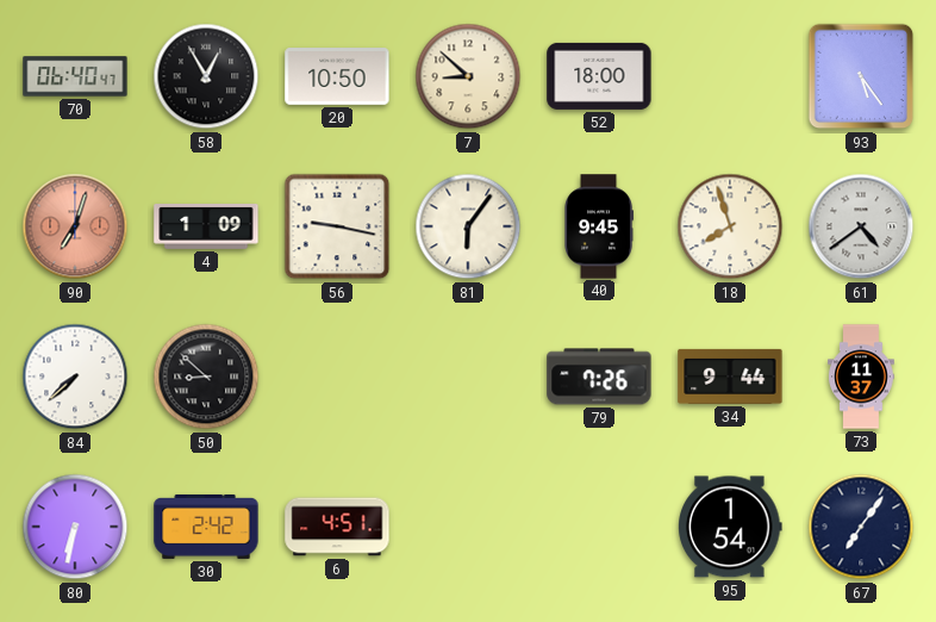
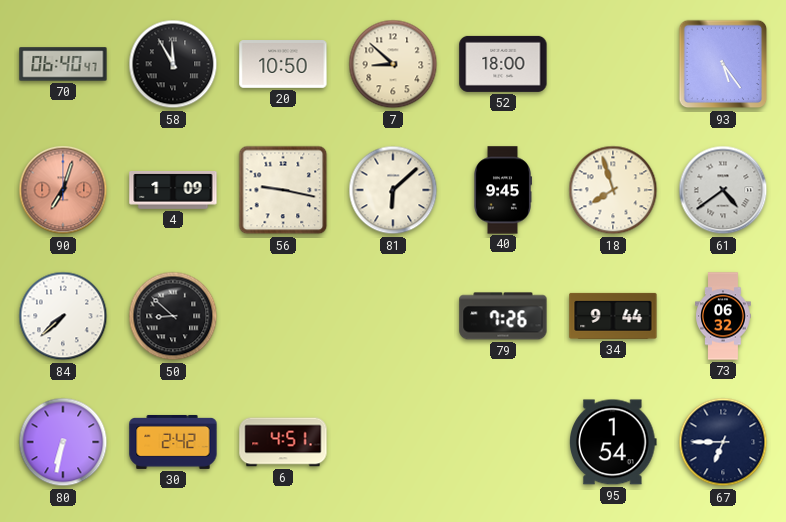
58: 12:55 -> 11:55
81: 6:06 -> 6:08
73: 11:37 -> 06:32
67: 7:06 -> 6:45
